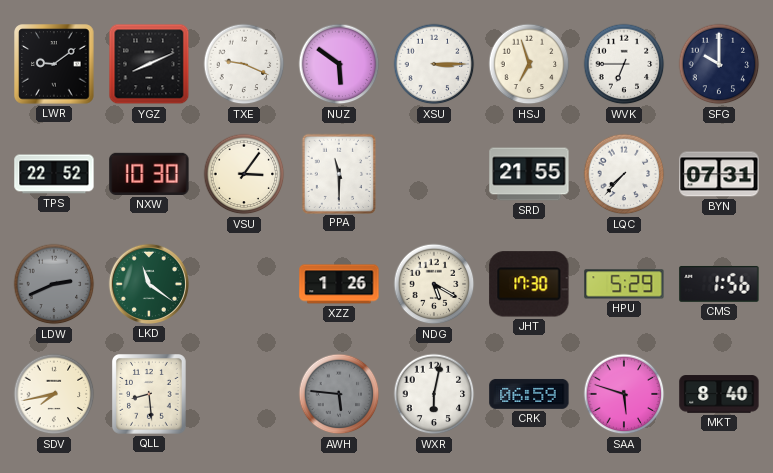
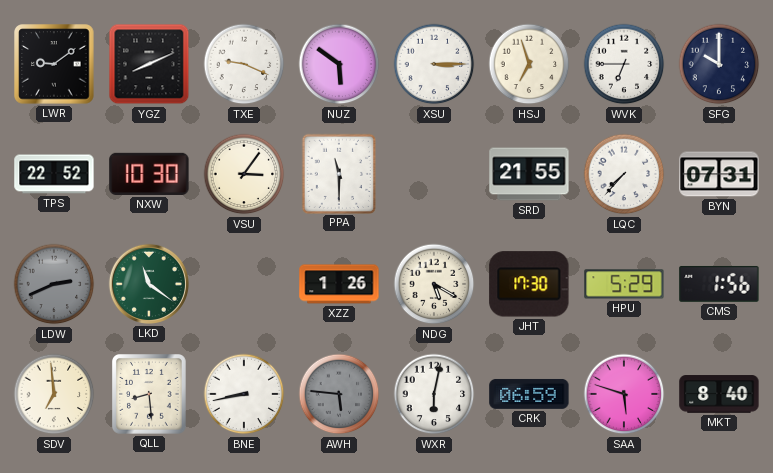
SDV: 7:43 -> 6:59
BNE: none -> 8:43
